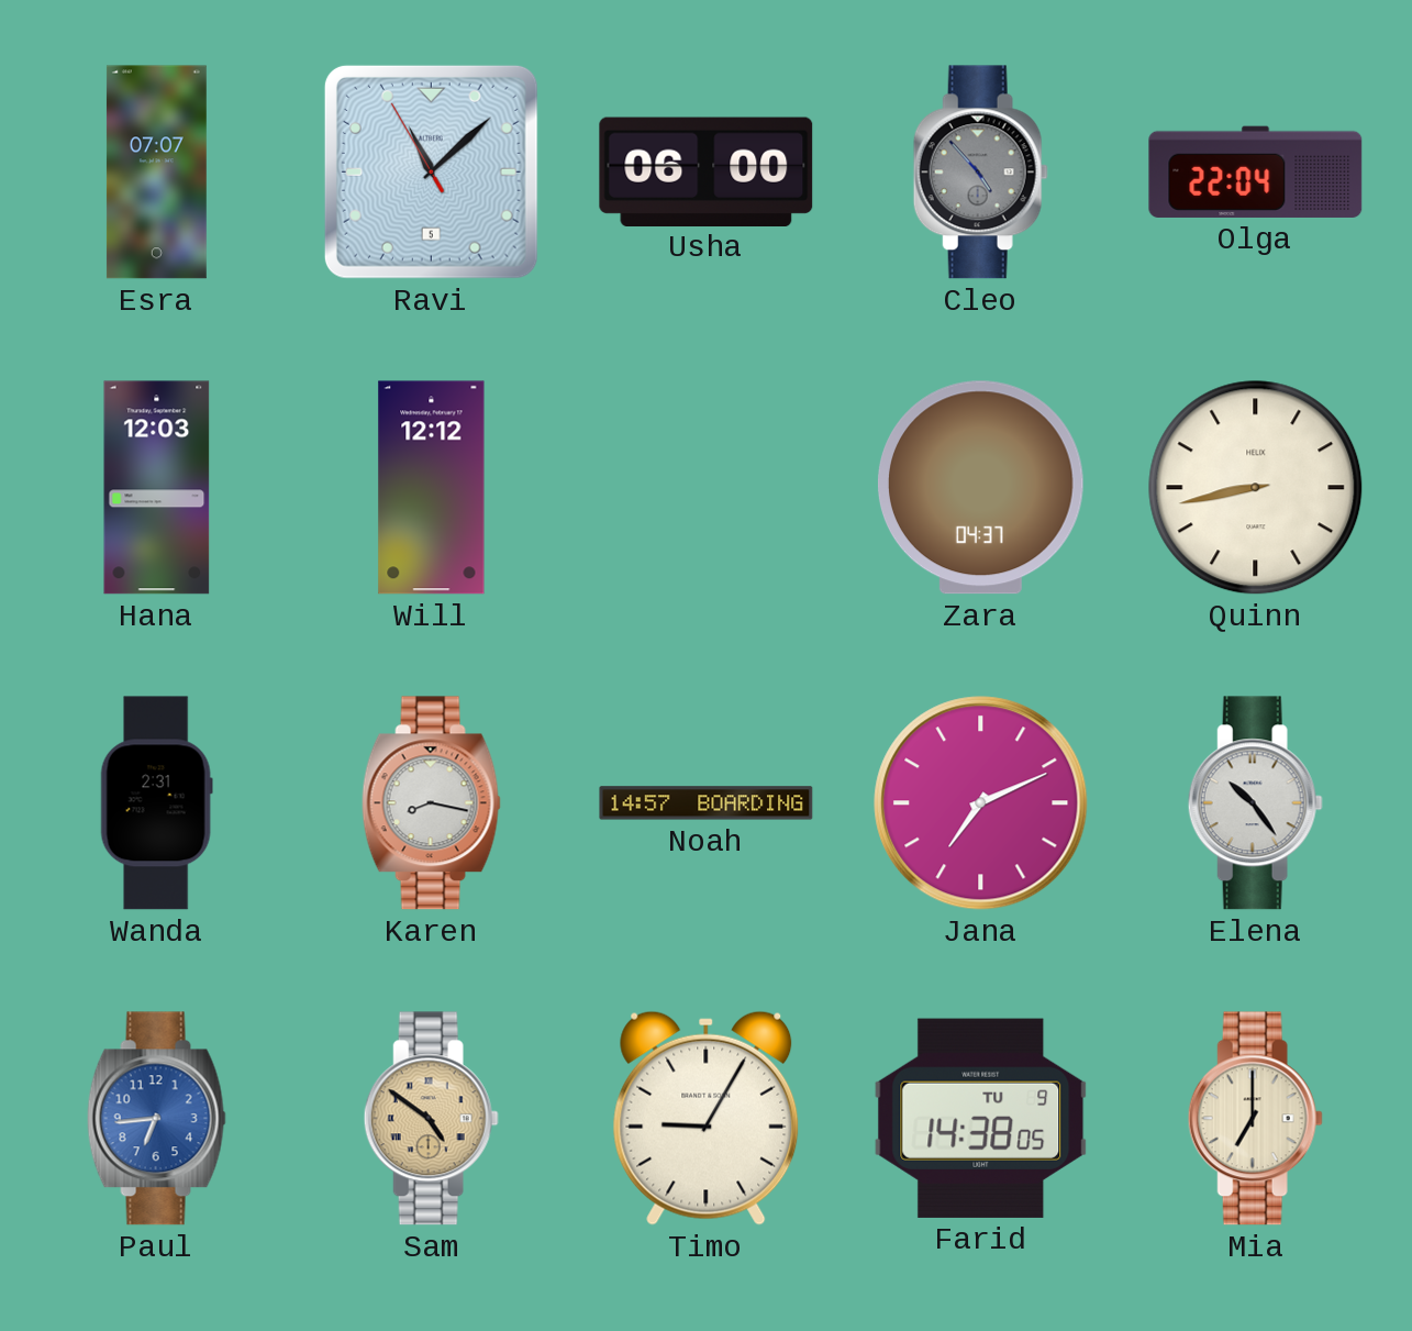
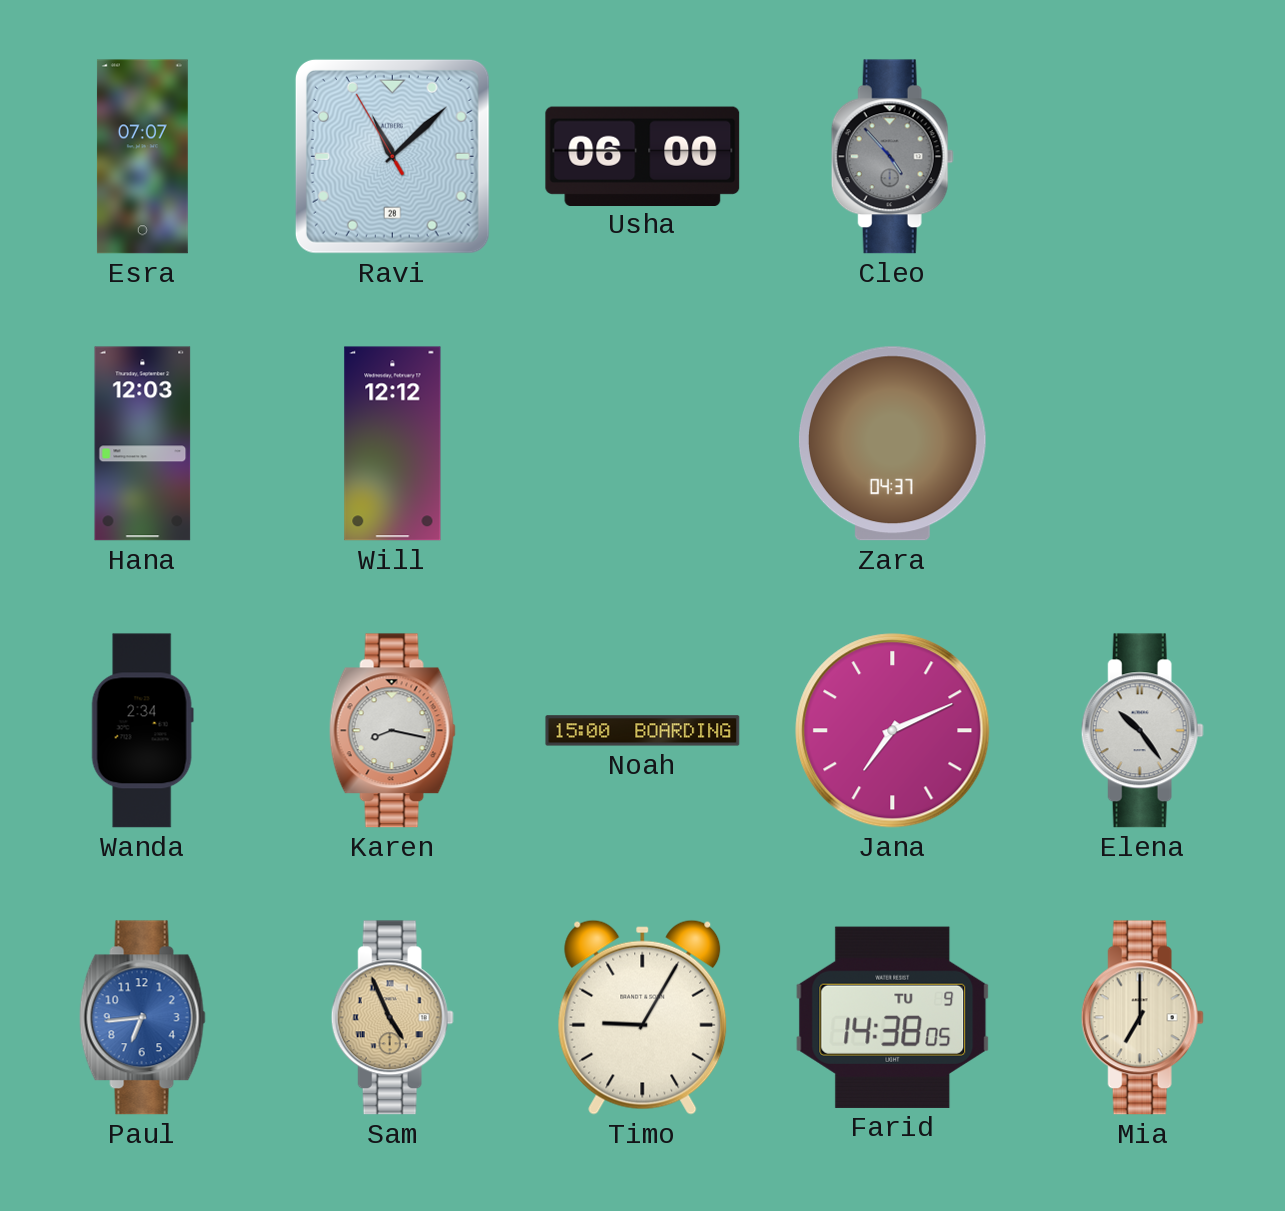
Ravi date: 5 -> 28
Olga: 22:04 -> none
Quinn: 8:43 -> none
Wanda: 2:31 -> 2:34
Noah: 14:57 -> 15:00
Sam: 4:51 -> 4:56
